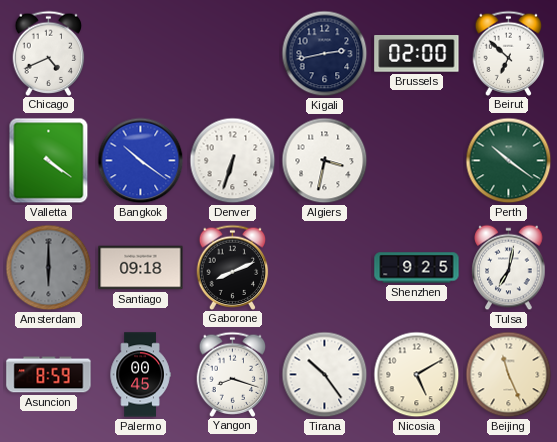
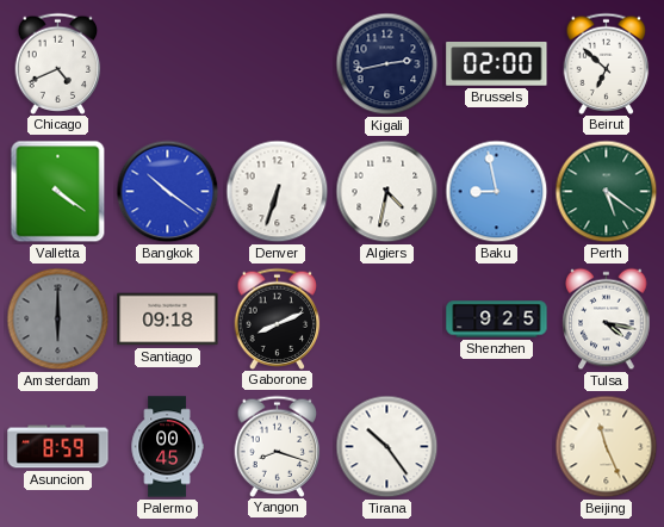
Algiers: 3:32 -> 4:32
Baku: none -> 8:58
Perth: 10:21 -> 5:21
Tulsa: 7:02 -> 4:17
Nicosia: 5:10 -> none
